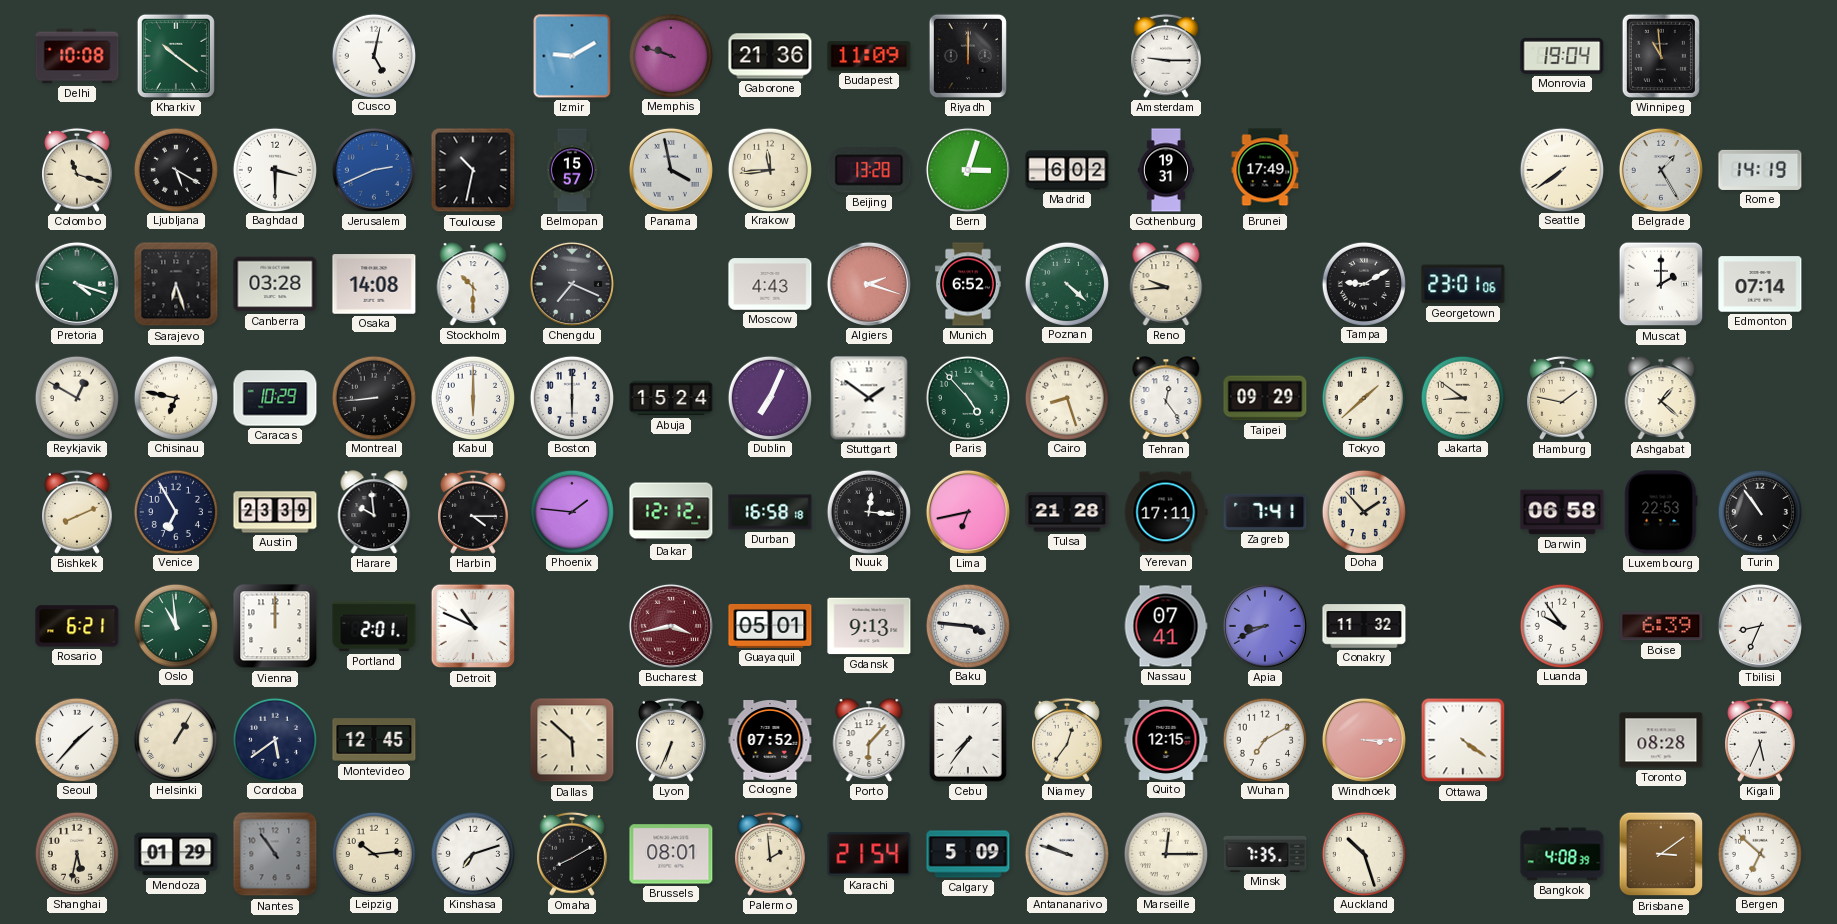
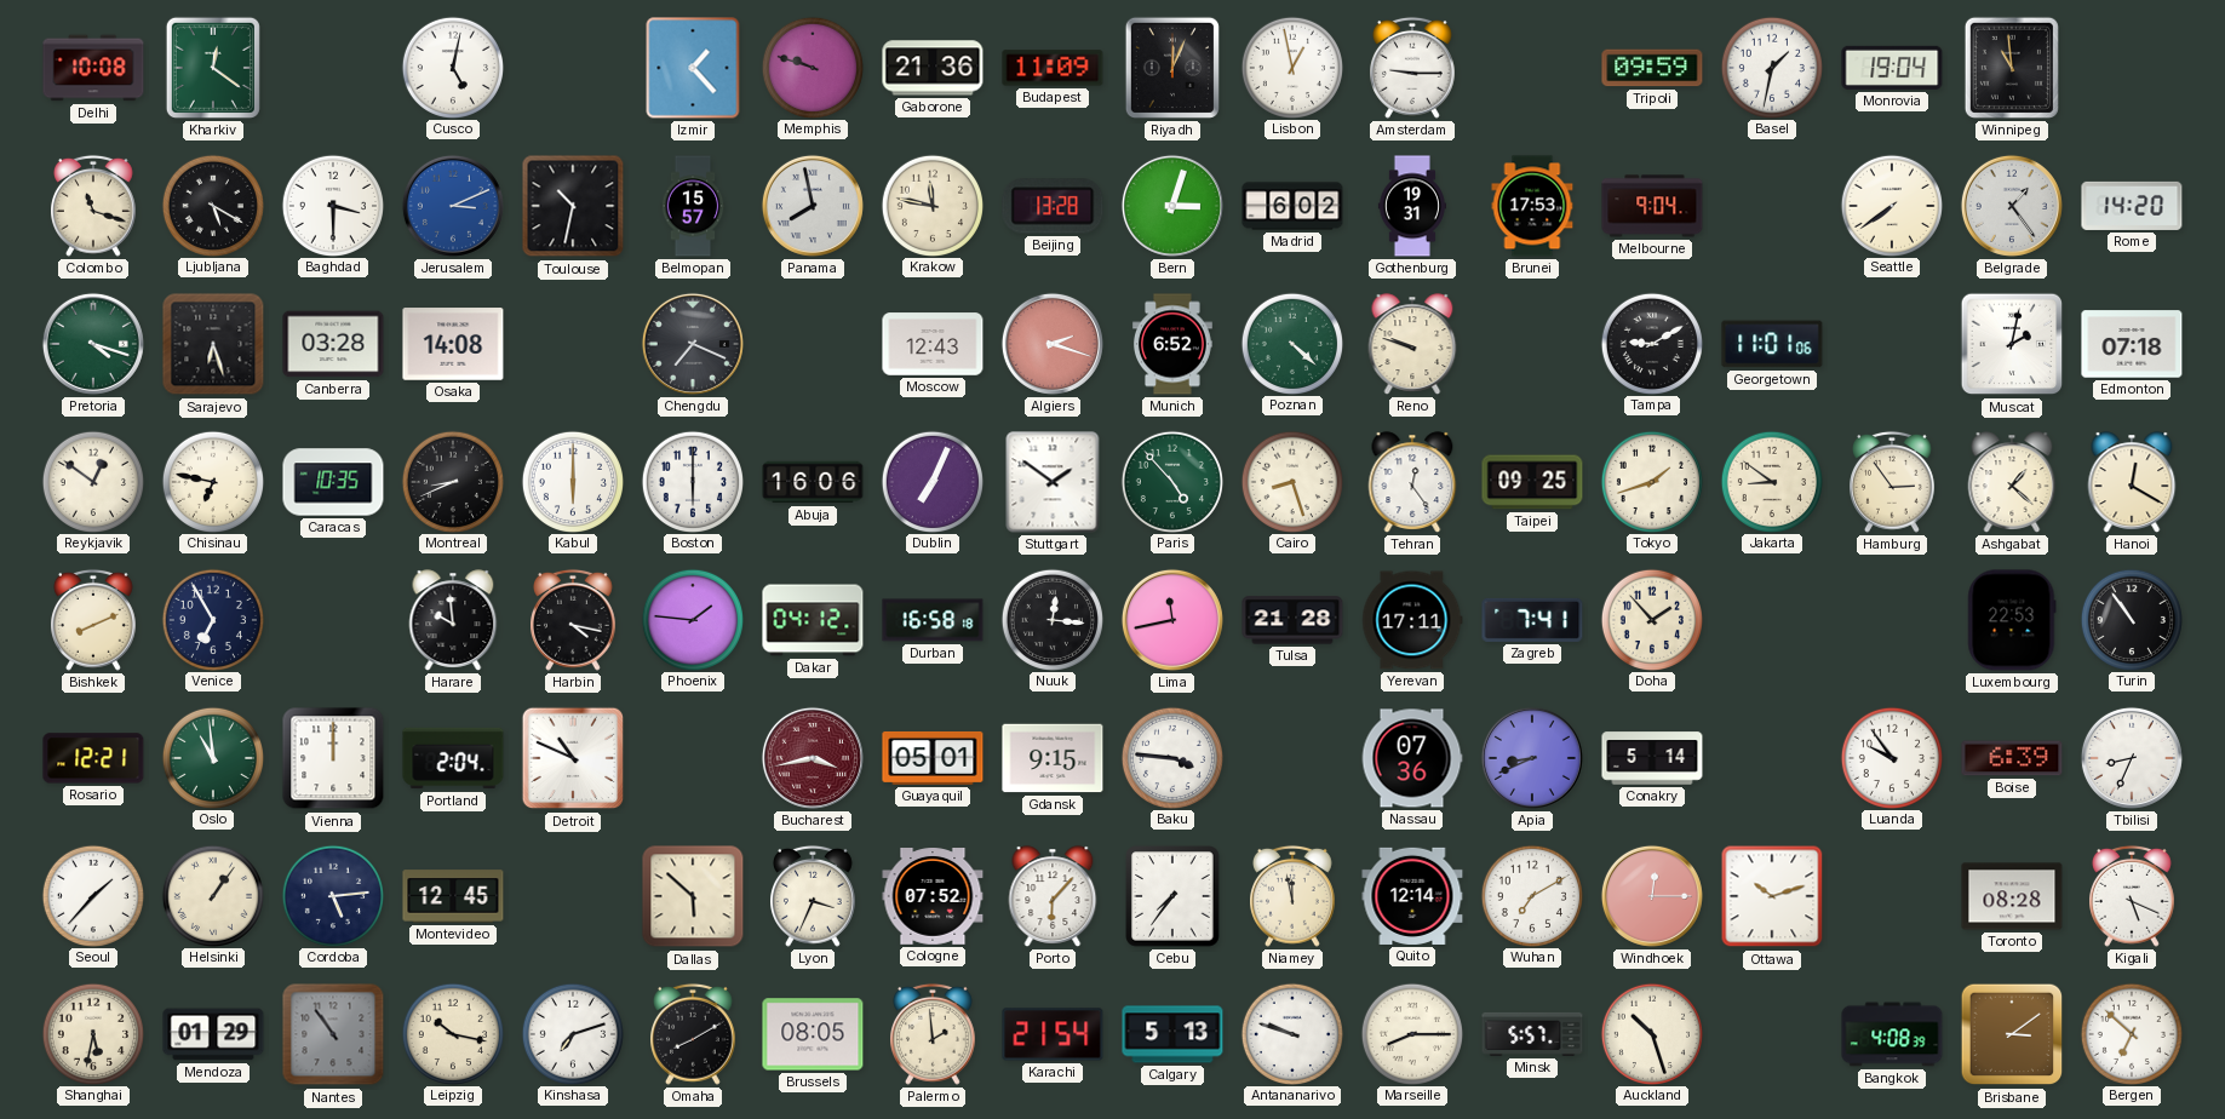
Kharkiv: 10:21 -> 12:21
Izmir: 9:10 -> 1:23
Riyadh: 12:00 -> 12:04
Lisbon: none -> 12:58
Tripoli: none -> 09:59
Basel: none -> 1:32
Jerusalem: 2:41 -> 3:11
Panama: 3:58 -> 7:58
Krakow: 11:44 -> 11:47
Brunei: 17:49 -> 17:53
Melbourne: none -> 9:04
Belgrade: 1:25 -> 1:24
Rome: 14:19 -> 14:20
Stockholm: 10:30 -> none
Moscow: 4:43 -> 12:43
Reno: 9:44 -> 9:48
Georgetown: 23:01 -> 11:01
Muscat: 2:00 -> 2:02
Edmonton: 07:14 -> 07:18
Reykjavik: 12:50 -> 12:51
Caracas: 10:29 -> 10:35
Montreal: 8:44 -> 8:41
Abuja: 15:24 -> 16:06
Taipei: 09:29 -> 09:25
Tokyo: 1:38 -> 1:42
Hamburg: 1:47 -> 2:54
Hanoi: none -> 12:20
Austin: 23:39 -> none
Harbin: 4:15 -> 4:17
Dakar: 12:12 -> 04:12
Lima: 6:43 -> 11:43
Darwin: 06:58 -> none
Rosario: 6:21 -> 12:21
Portland: 2:01 -> 2:04
Gdansk: 9:13 -> 9:15
Nassau: 07:41 -> 07:36
Conakry: 11:32 -> 5:14
Helsinki: 1:05 -> 1:06
Cordoba: 5:39 -> 5:14
Lyon: 6:34 -> 3:34
Niamey: 12:36 -> 11:58
Quito: 12:15 -> 12:14
Windhoek: 3:15 -> 12:15
Ottawa: 4:21 -> 10:12
Kigali: 5:34 -> 5:19
Leipzig: 10:14 -> 10:17
Brussels: 08:01 -> 08:05
Calgary: 5:09 -> 5:13
Marseille: 12:15 -> 8:15
Minsk: 7:35 -> 5:57
